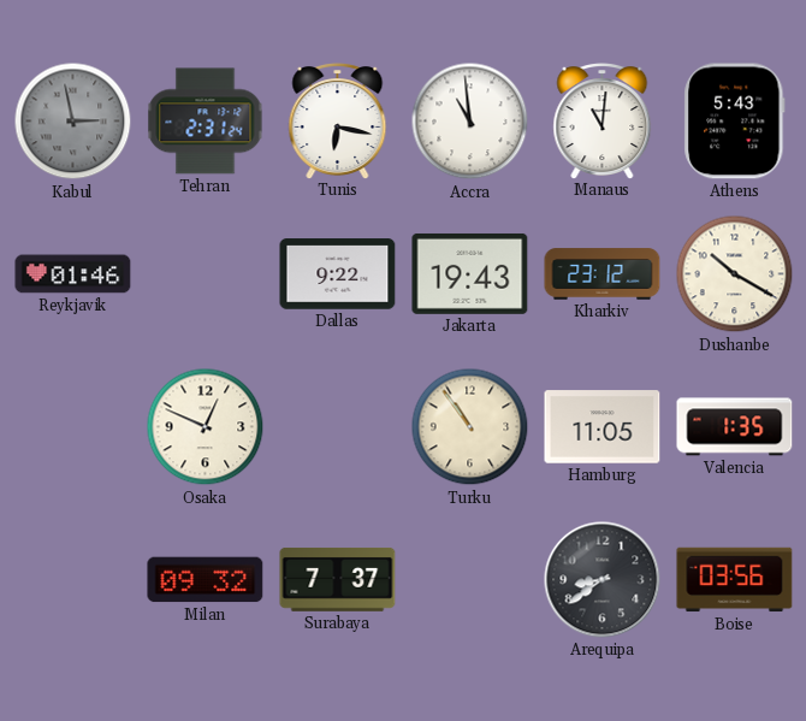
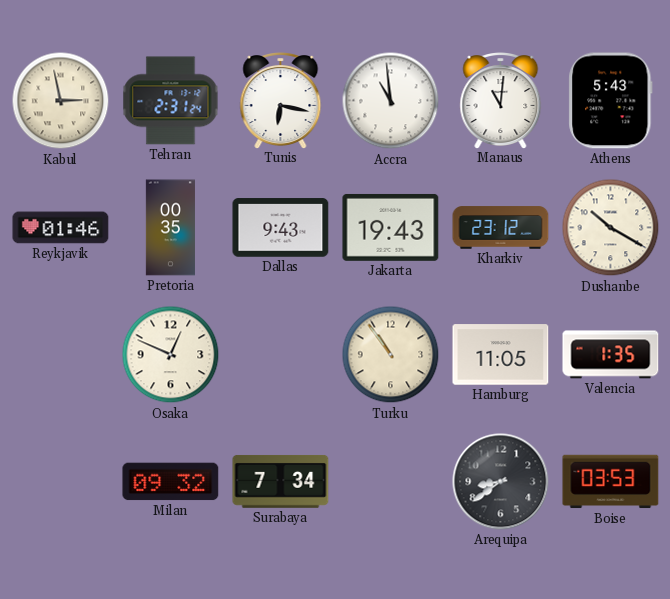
Kabul dial: grey -> cream
Pretoria: none -> 00:35
Dallas: 9:22 -> 9:43
Surabaya: 7:37 -> 7:34
Boise: 03:56 -> 03:53
